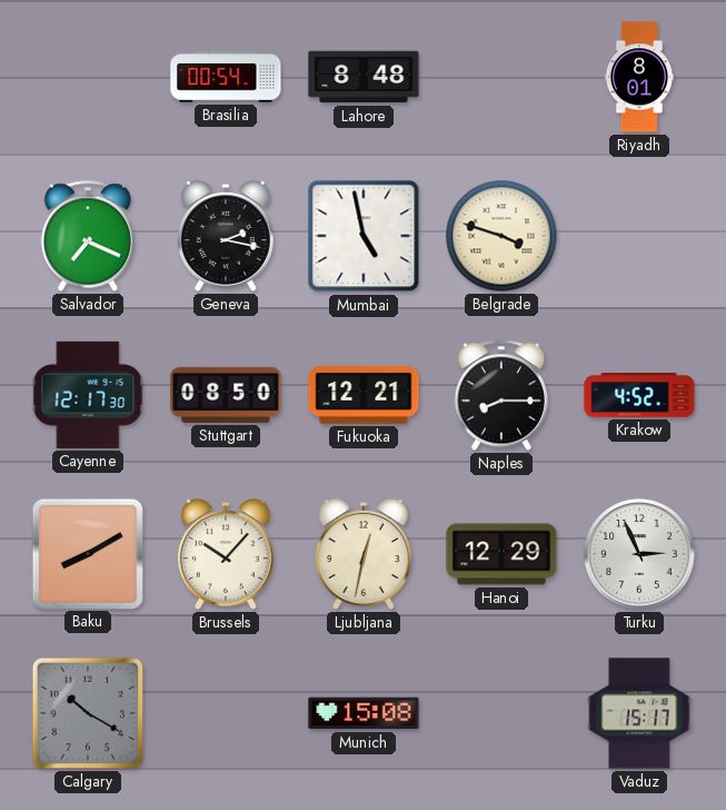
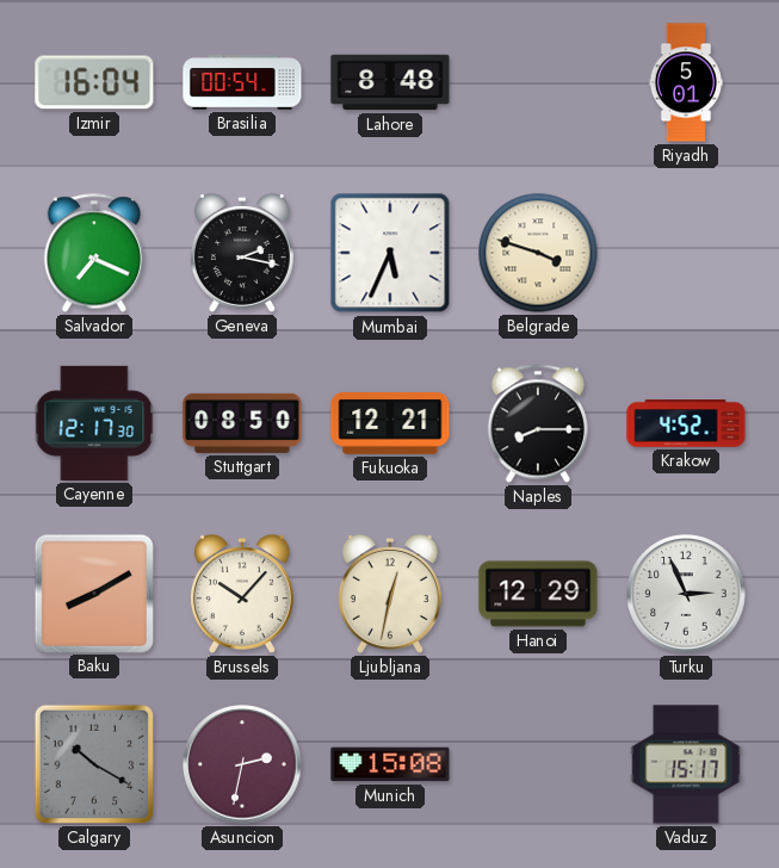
Izmir: none -> 16:04
Riyadh: 8:01 -> 5:01
Mumbai: 4:58 -> 5:34
Asuncion: none -> 2:32
